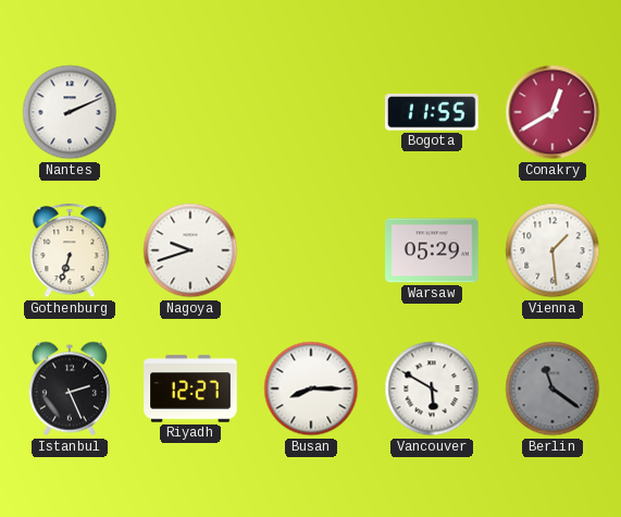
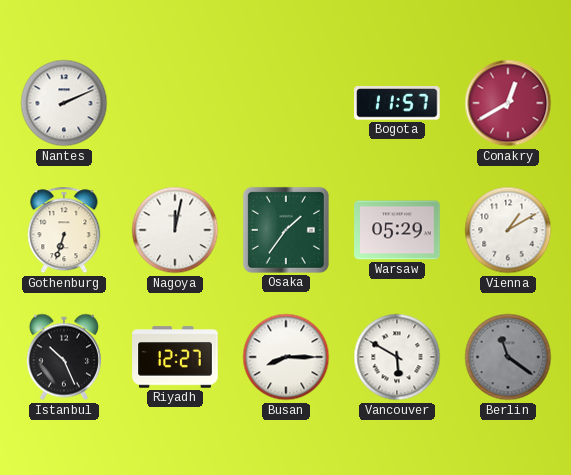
Bogota: 11:55 -> 11:57
Nagoya: 9:42 -> 12:02
Osaka: none -> 1:36
Vienna: 1:29 -> 1:10
Istanbul: 2:26 -> 10:26
